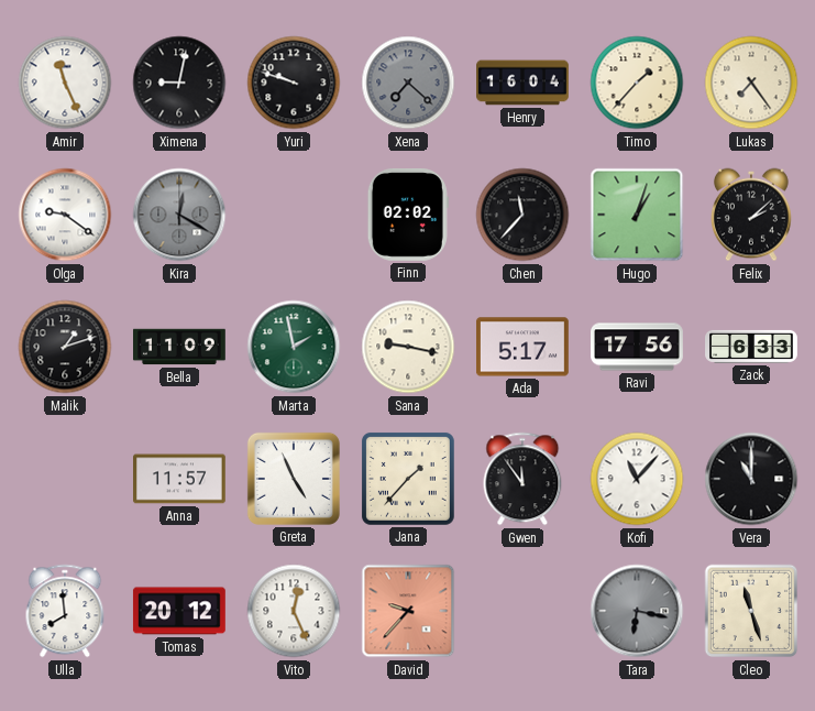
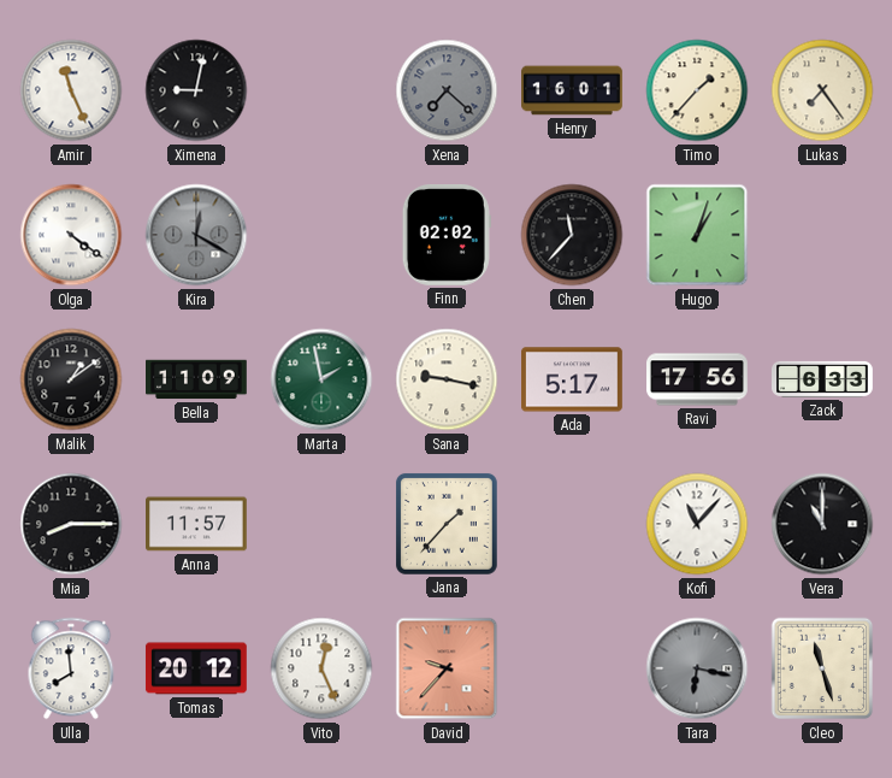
Yuri: 9:48 -> none
Henry: 16:04 -> 16:01
Olga: 9:21 -> 4:21
Felix: 2:08 -> none
Malik: 1:12 -> 1:09
Mia: none -> 8:15
Greta: 4:56 -> none
Gwen: 11:54 -> none
